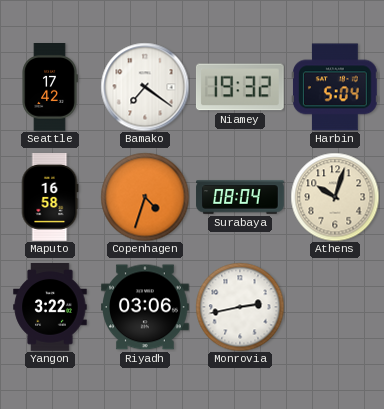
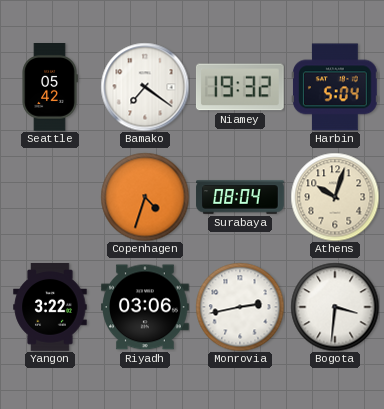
Seattle: 17:42 -> 05:42
Maputo: 16:58 -> none
Bogota: none -> 3:31
